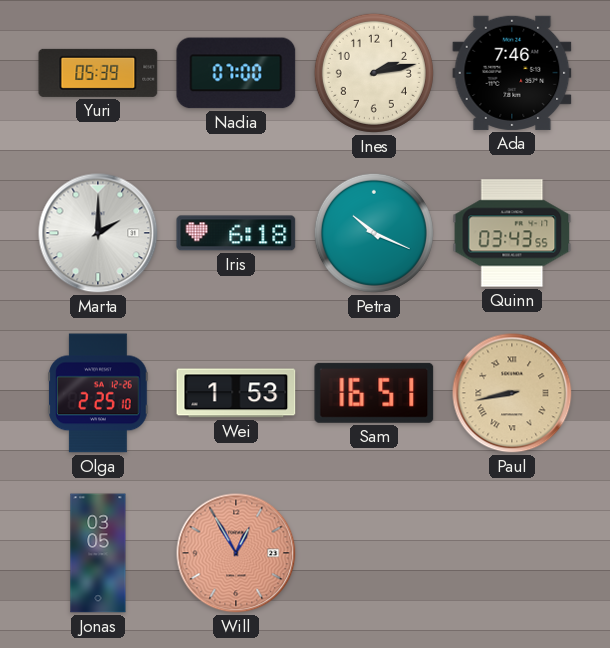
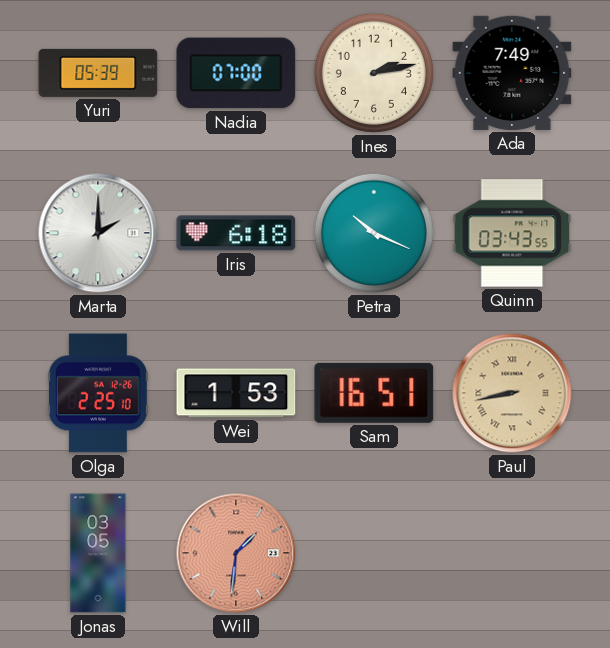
Ada: 7:46 -> 7:49
Will: 12:55 -> 1:31
